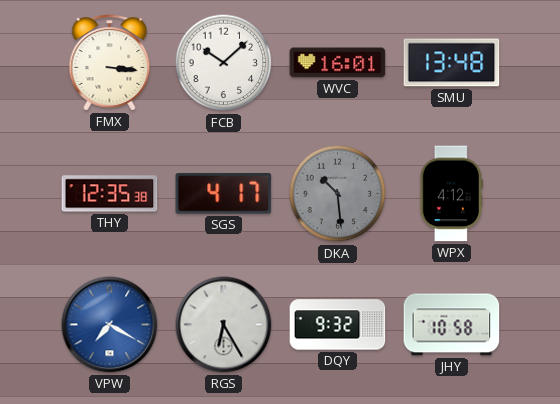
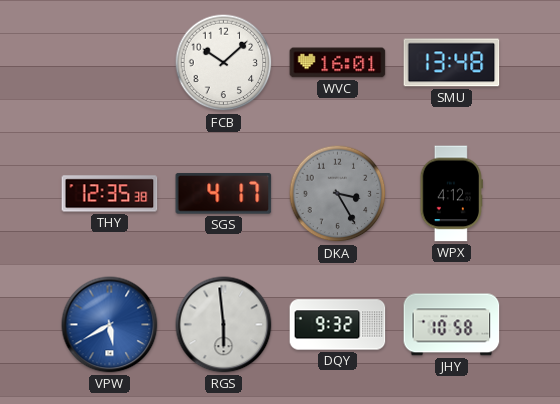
FMX: 3:16 -> none
DKA: 10:29 -> 3:25
VPW: 7:20 -> 5:40
RGS: 6:25 -> 5:59
